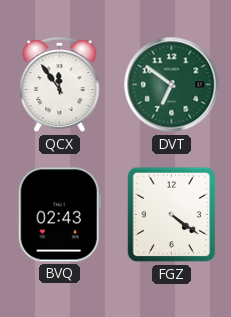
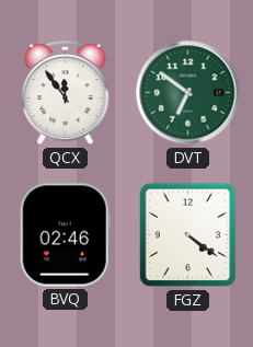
BVQ: 02:43 -> 02:46
